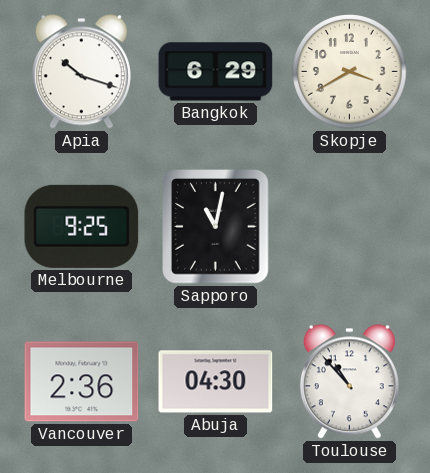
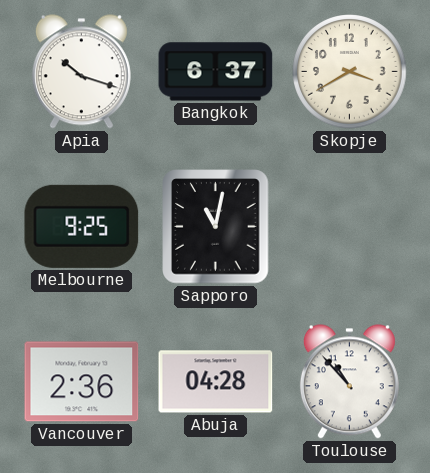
Bangkok: 6:29 -> 6:37
Abuja: 04:30 -> 04:28
